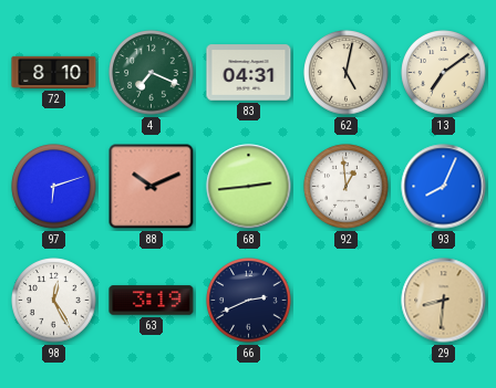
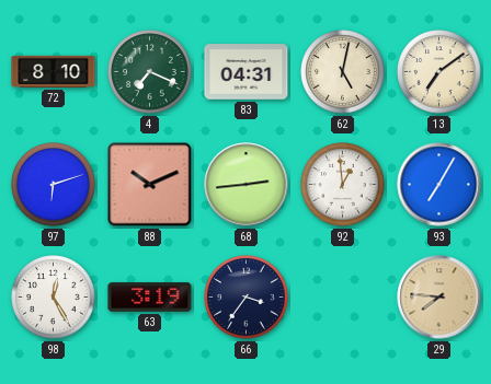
93: 8:04 -> 7:05
66: 2:41 -> 3:36
29: 8:31 -> 7:46
